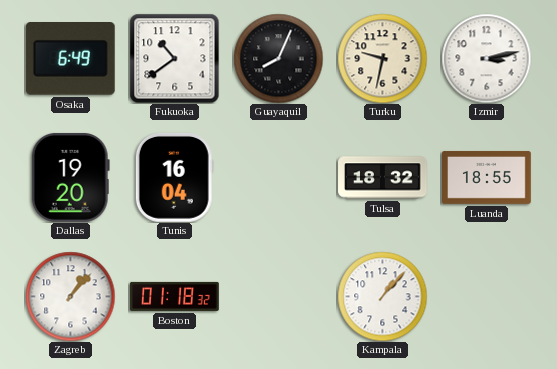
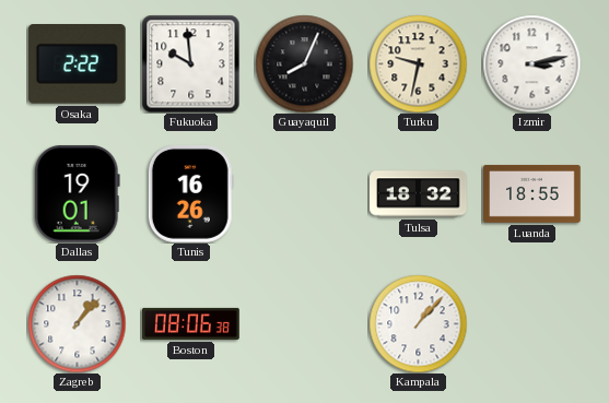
Osaka: 6:49 -> 2:22
Fukuoka: 10:39 -> 9:59
Dallas: 19:20 -> 19:01
Tunis: 16:04 -> 16:26
Boston: 01:18 -> 08:06
